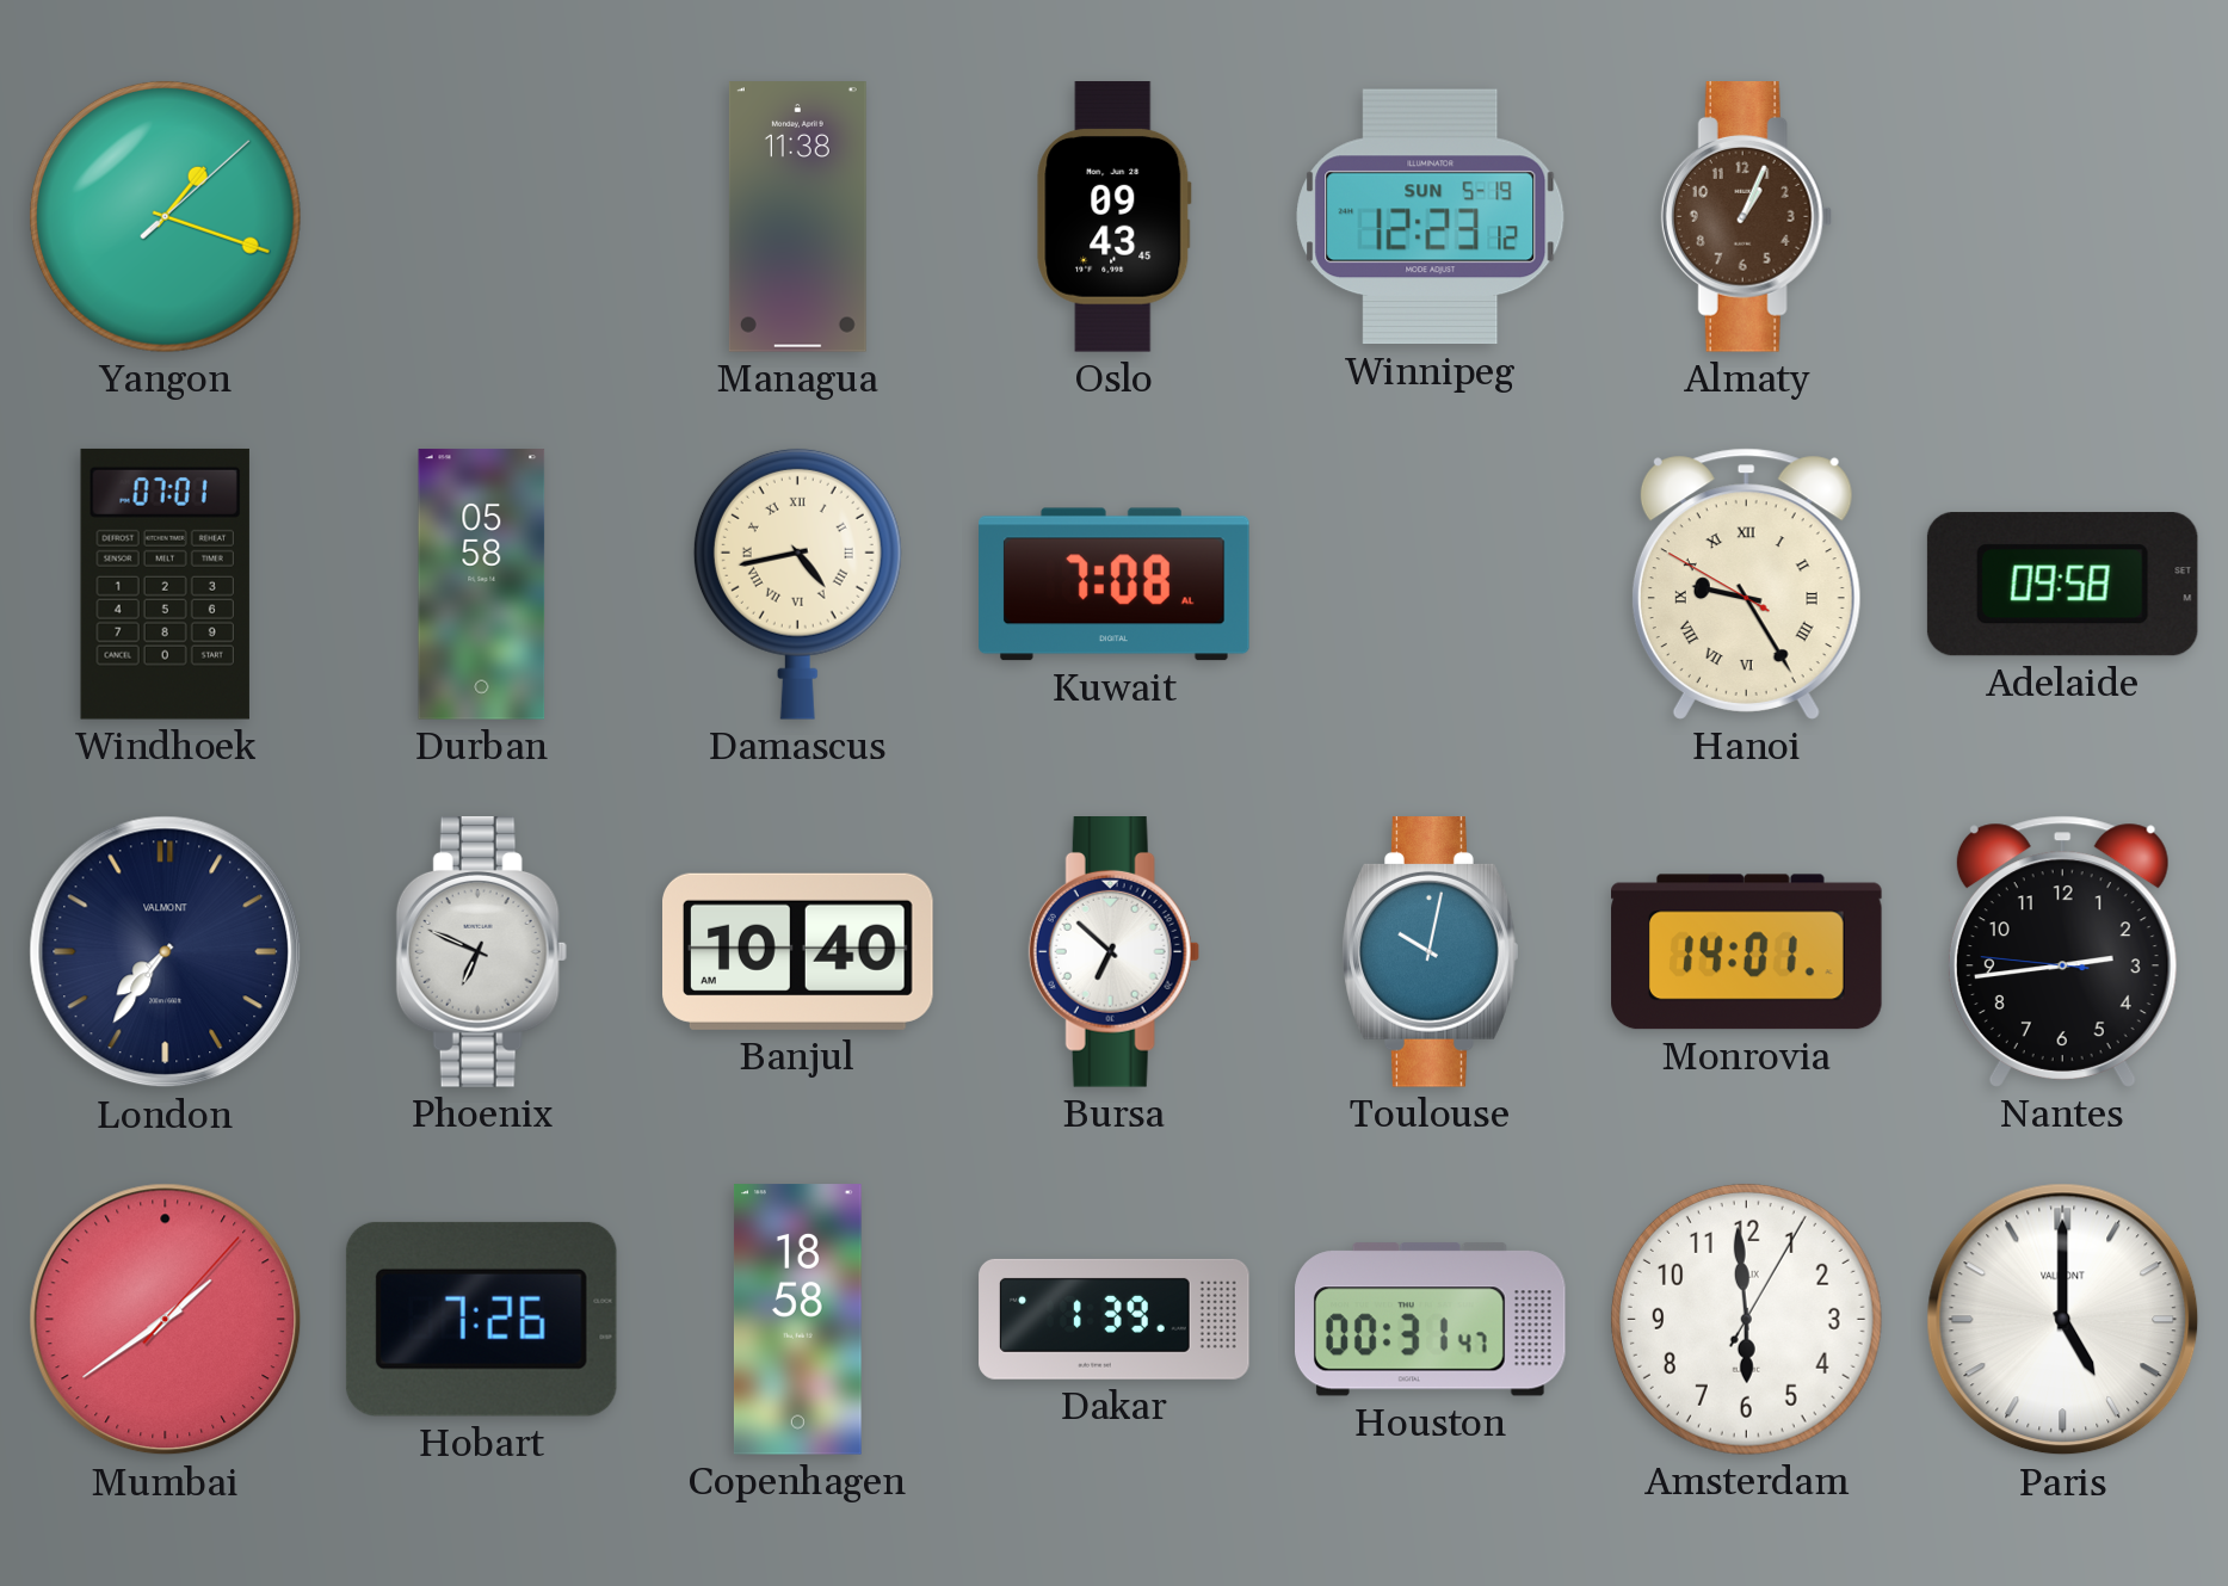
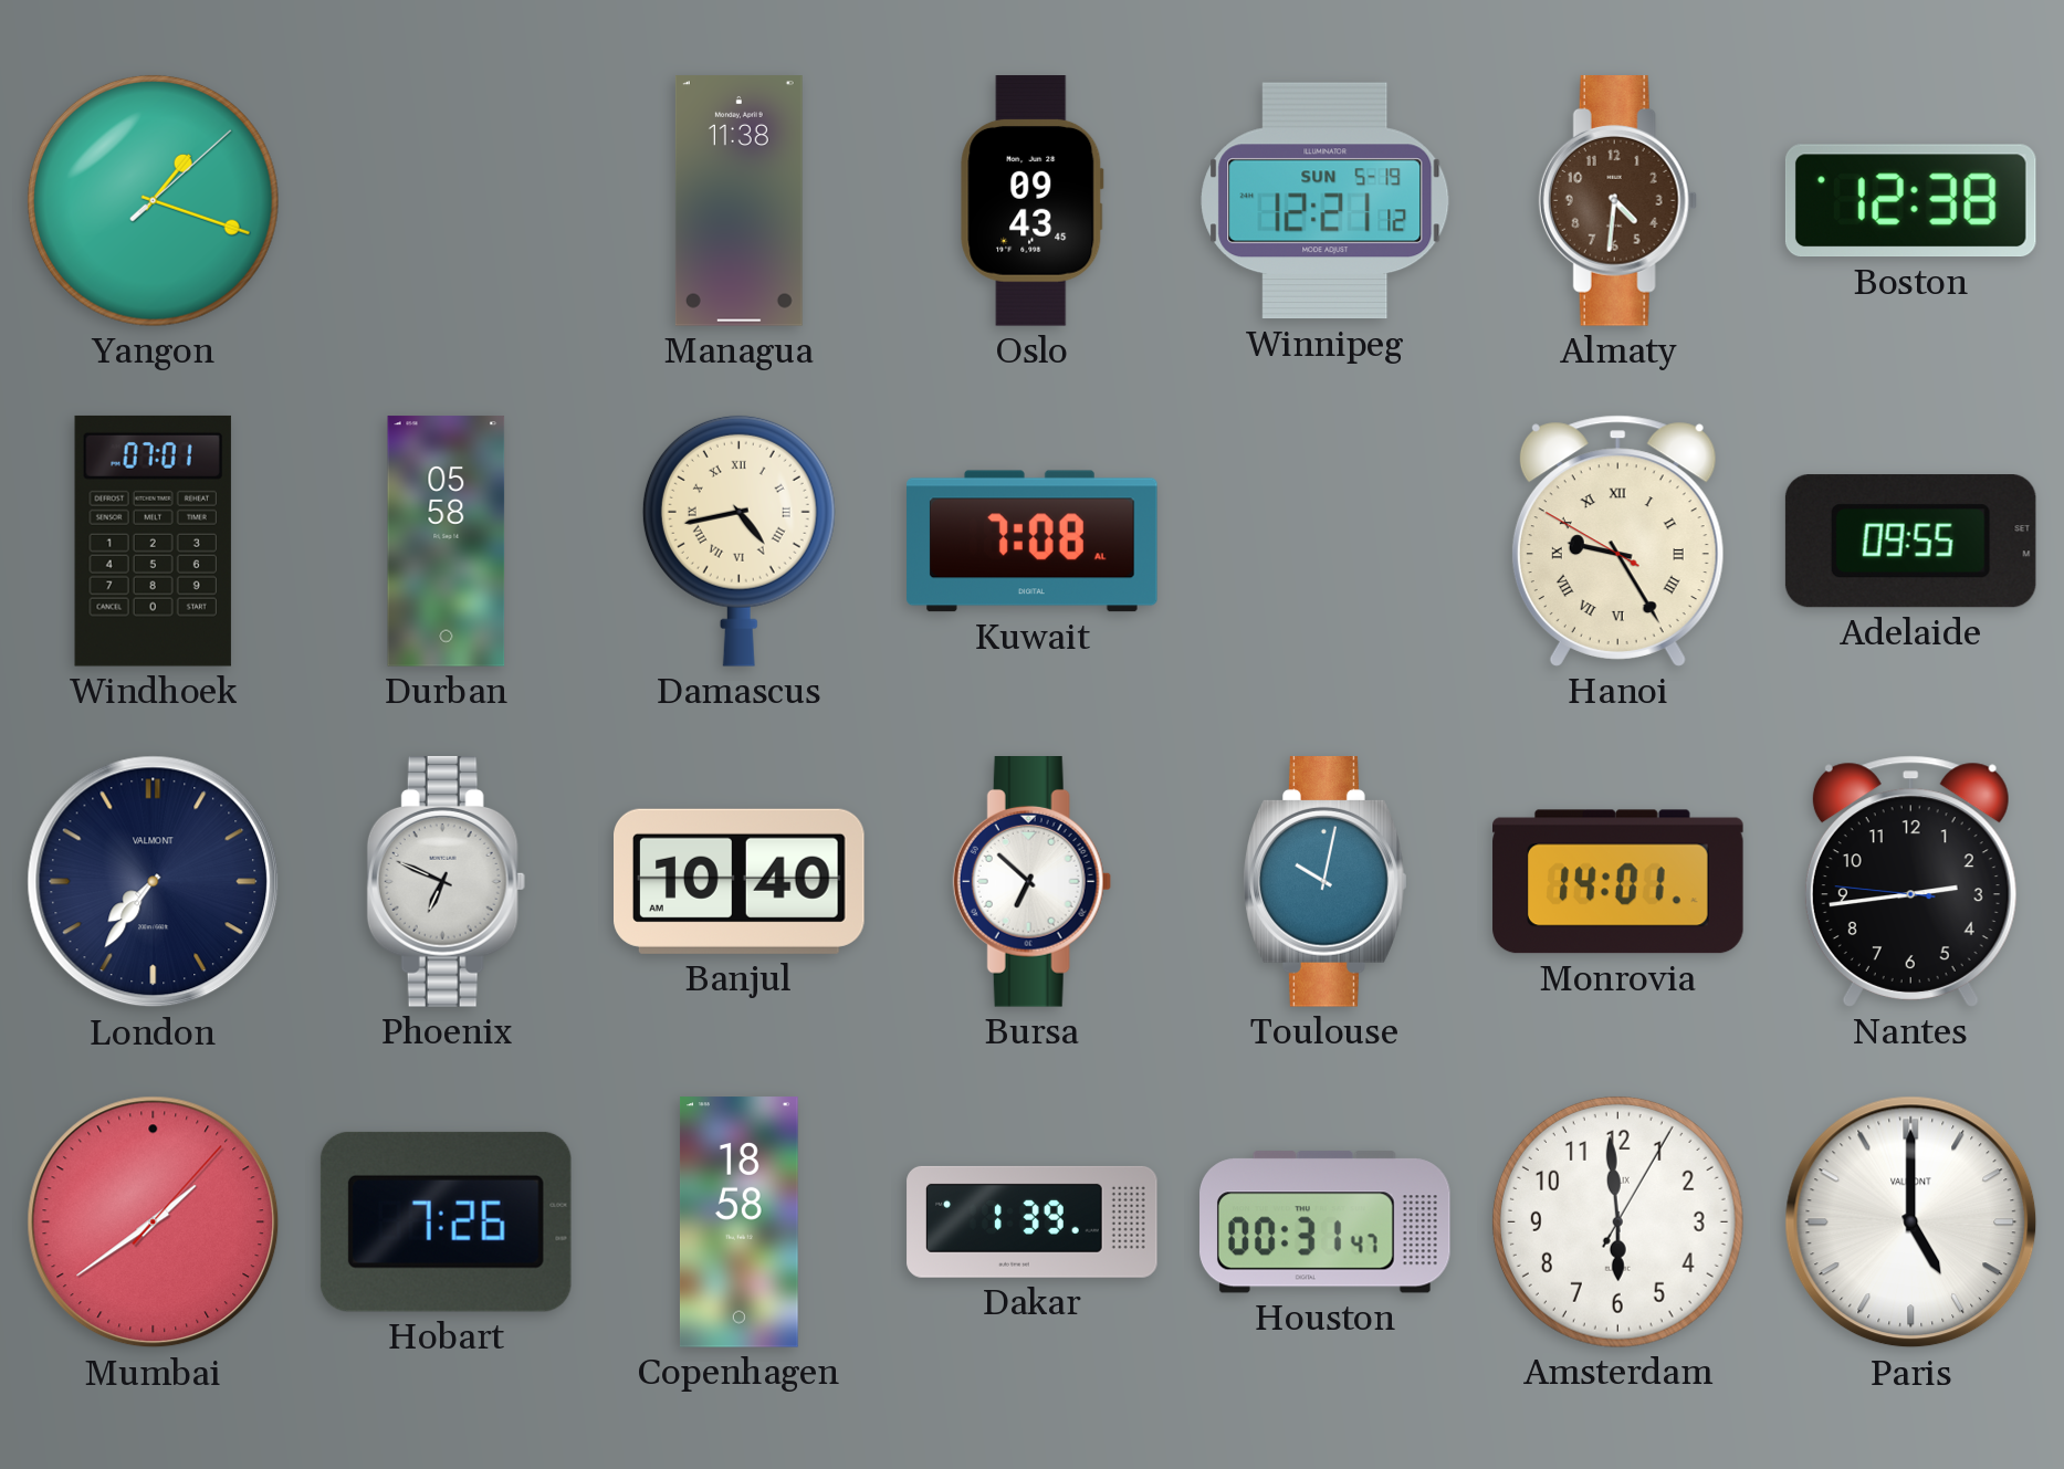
Winnipeg: 12:23 -> 12:21
Almaty: 1:04 -> 4:31
Boston: none -> 12:38
Adelaide: 09:58 -> 09:55
